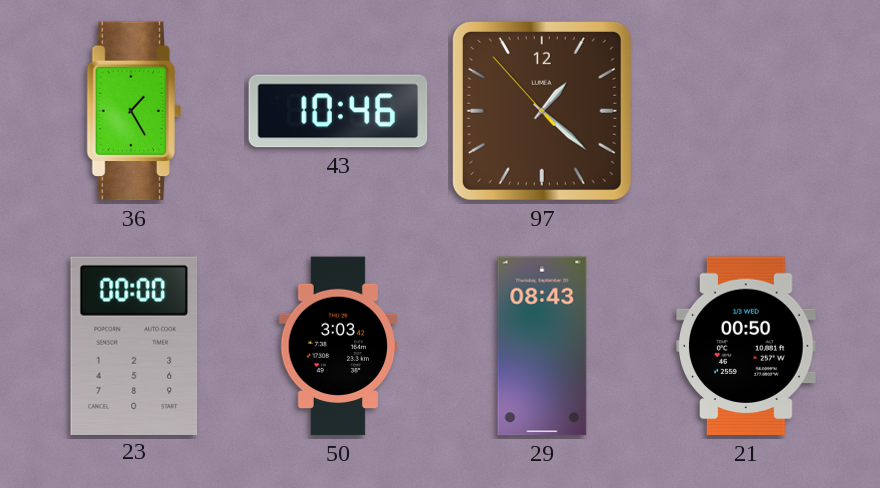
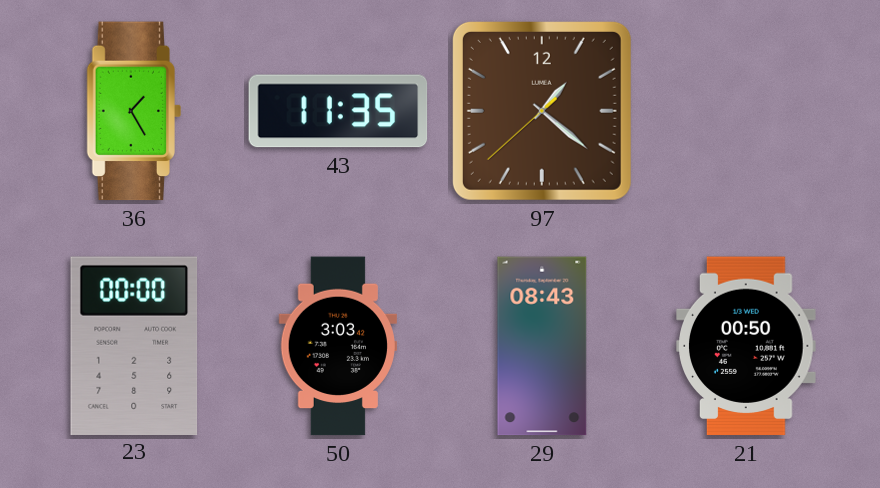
43: 10:46 -> 11:35
97: 1:21:53 -> 1:21:38
